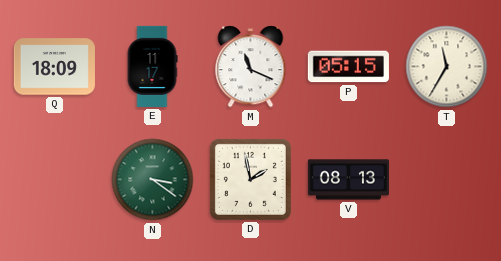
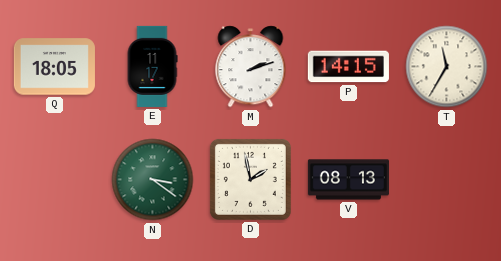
Q: 18:09 -> 18:05
M: 11:19 -> 2:12
P: 05:15 -> 14:15
